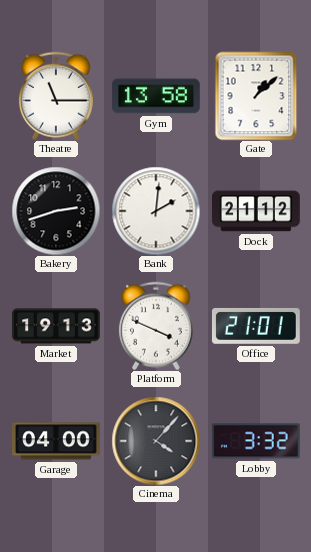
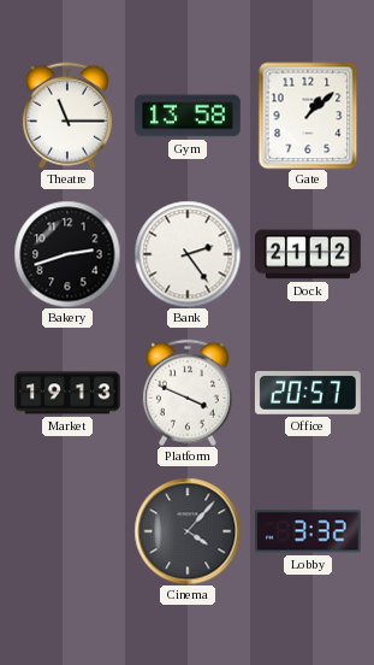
Bank: 2:01 -> 2:24
Office: 21:01 -> 20:57
Garage: 04:00 -> none
